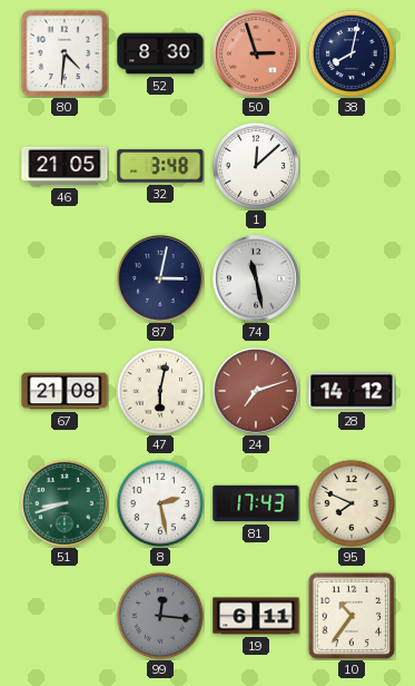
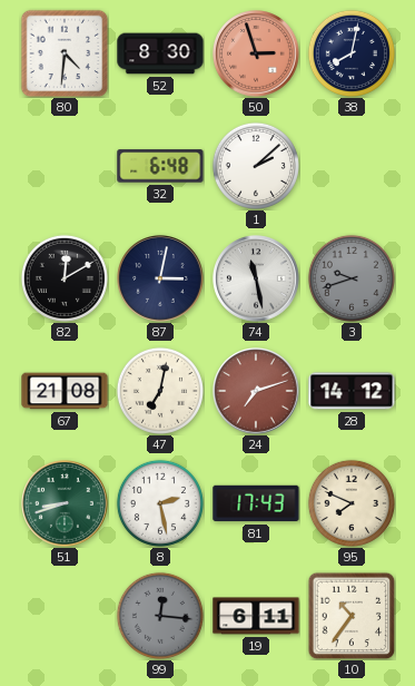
46: 21:05 -> none
32: 3:48 -> 6:48
1: 12:08 -> 2:08
82: none -> 12:10
3: none -> 9:42
47: 6:02 -> 7:02
